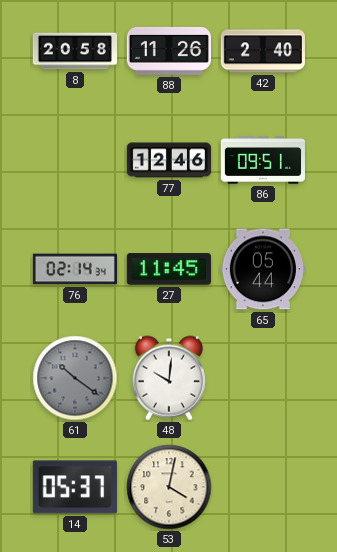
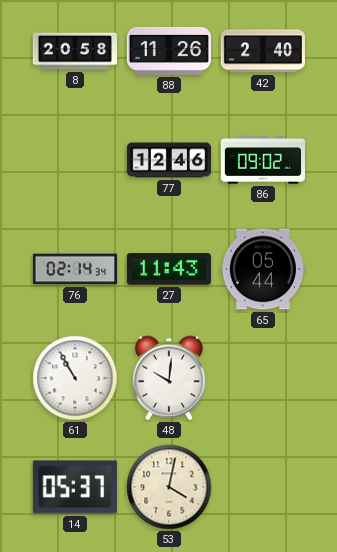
86: 09:51 -> 09:02
27: 11:45 -> 11:43
61: 10:21 -> 10:55
61 dial: grey -> white
